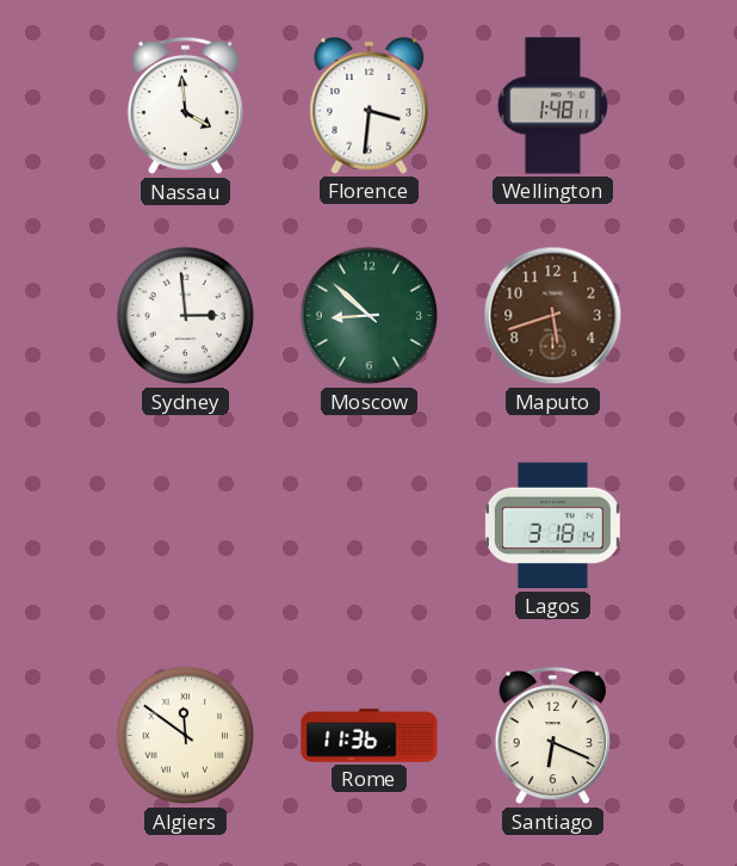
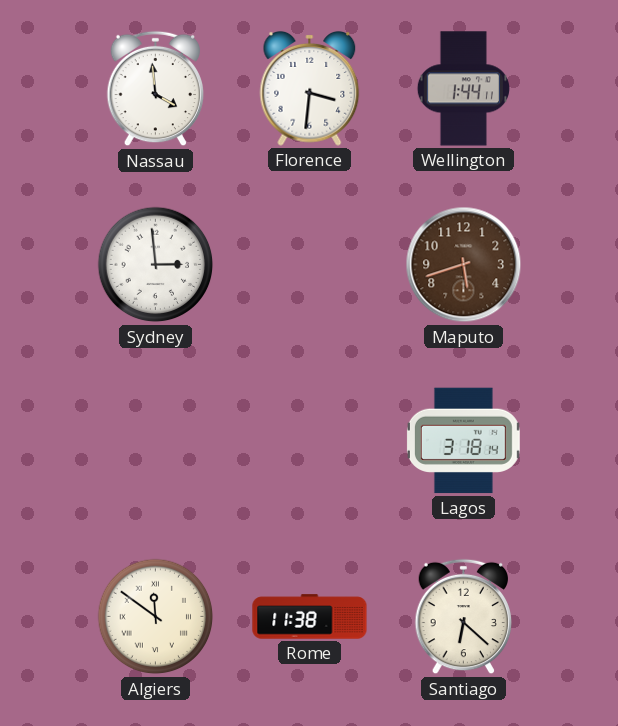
Wellington: 1:48 -> 1:44
Moscow: 8:52 -> none
Rome: 11:36 -> 11:38
Santiago: 6:19 -> 6:22
